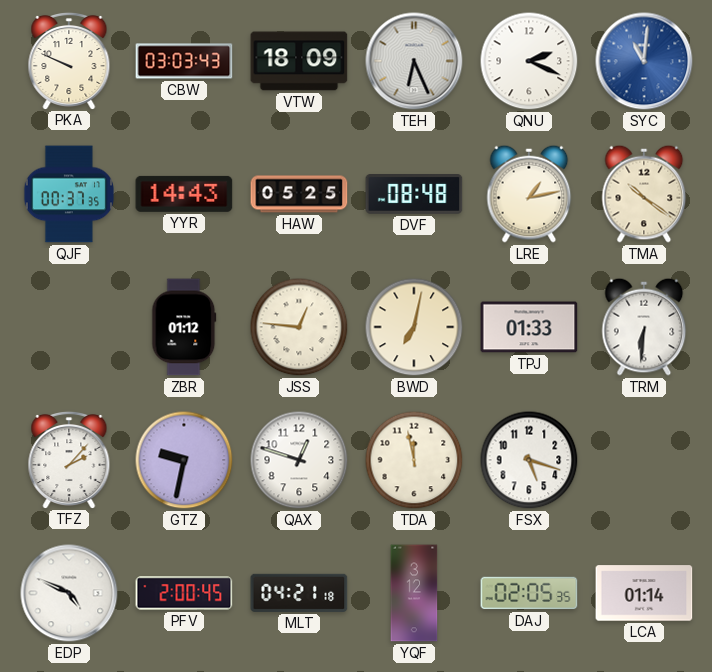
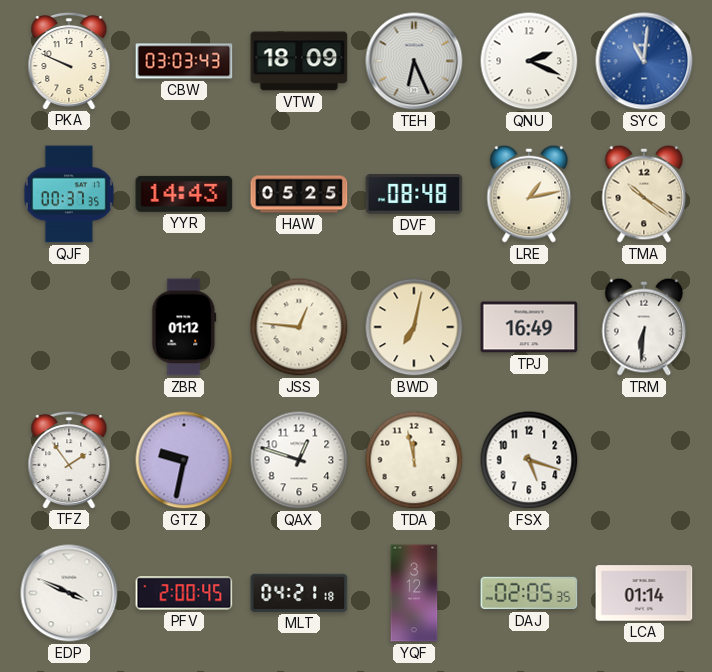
TPJ: 01:33 -> 16:49
TFZ: 2:07 -> 1:54
EDP: 4:49 -> 3:49
